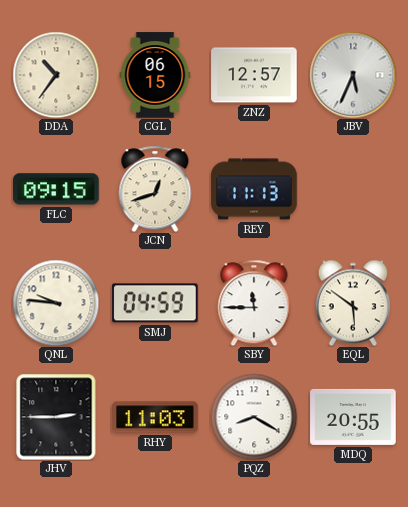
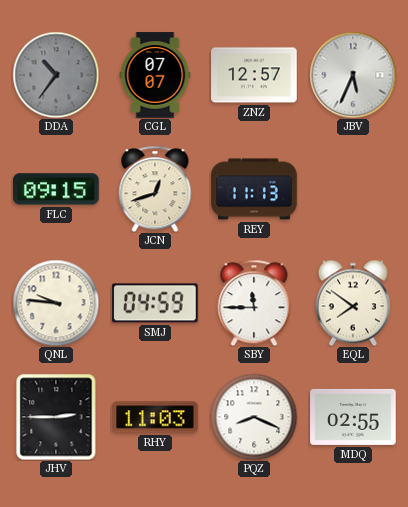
DDA dial: cream -> grey
CGL: 06:15 -> 07:07
EQL: 5:51 -> 7:51
PQZ: 8:20 -> 8:19
MDQ: 20:55 -> 02:55
